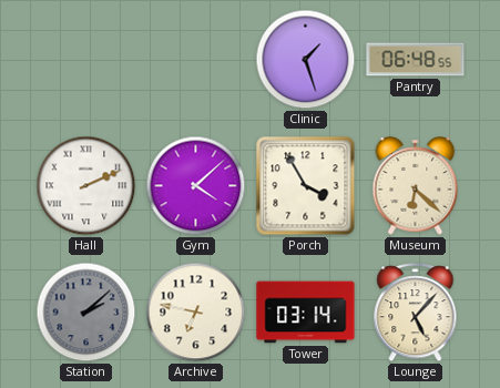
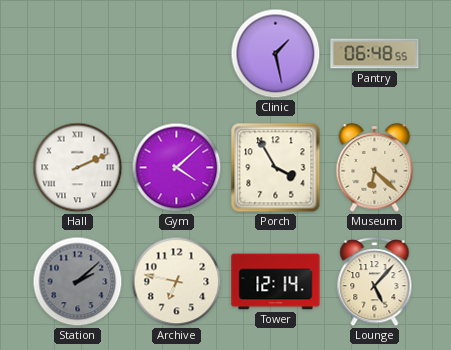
Clinic: 1:27 -> 1:28
Tower: 03:14 -> 12:14
